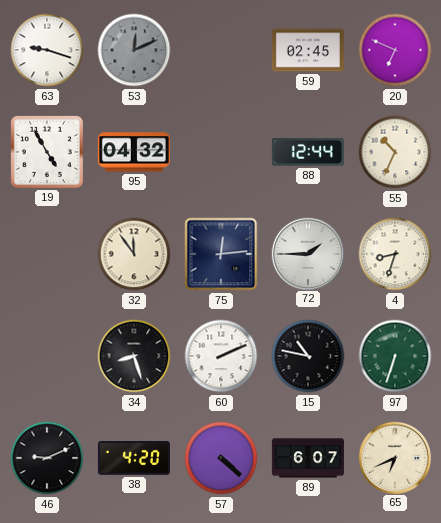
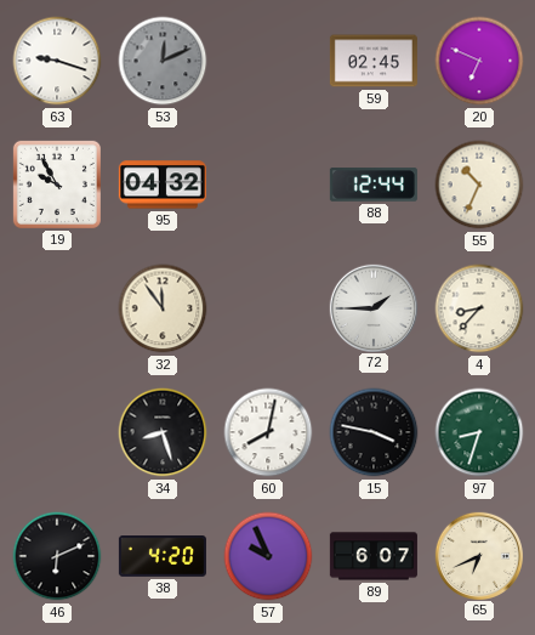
19: 4:55 -> 9:55
75: 12:14 -> none
4: 8:33 -> 8:37
60: 2:11 -> 8:02
15: 10:47 -> 3:47
97: 6:33 -> 8:33
46: 9:11 -> 6:11
57: 4:22 -> 9:56
